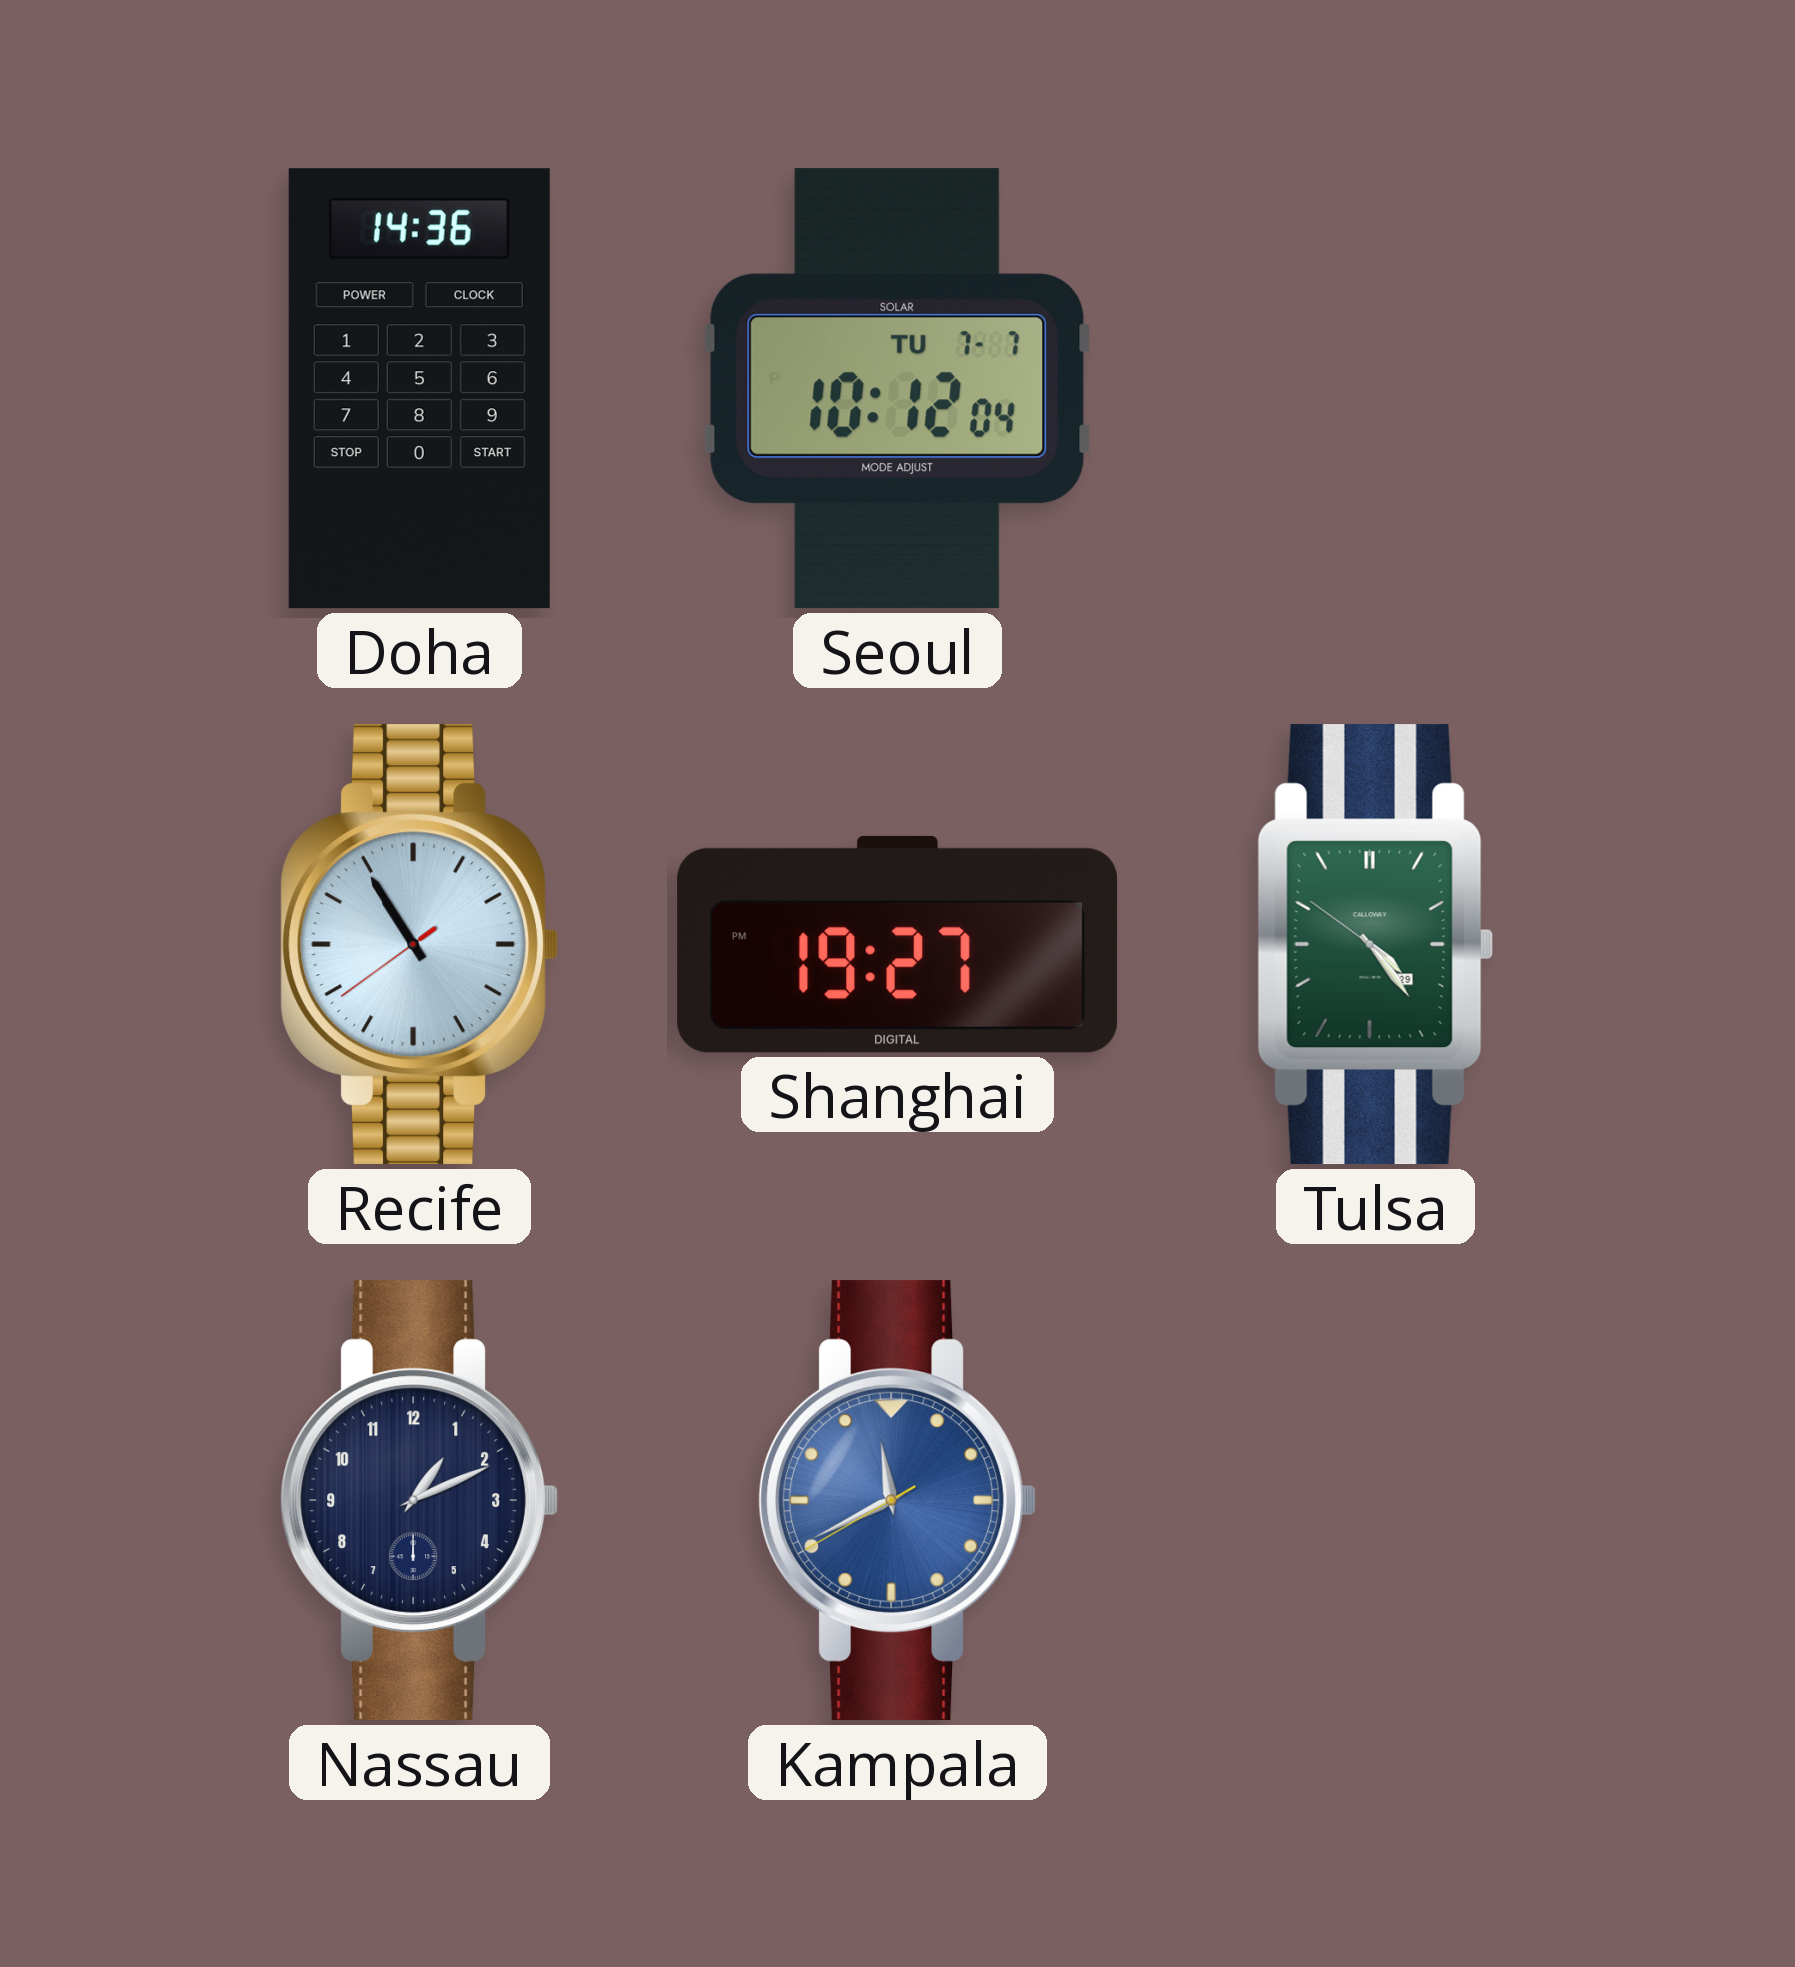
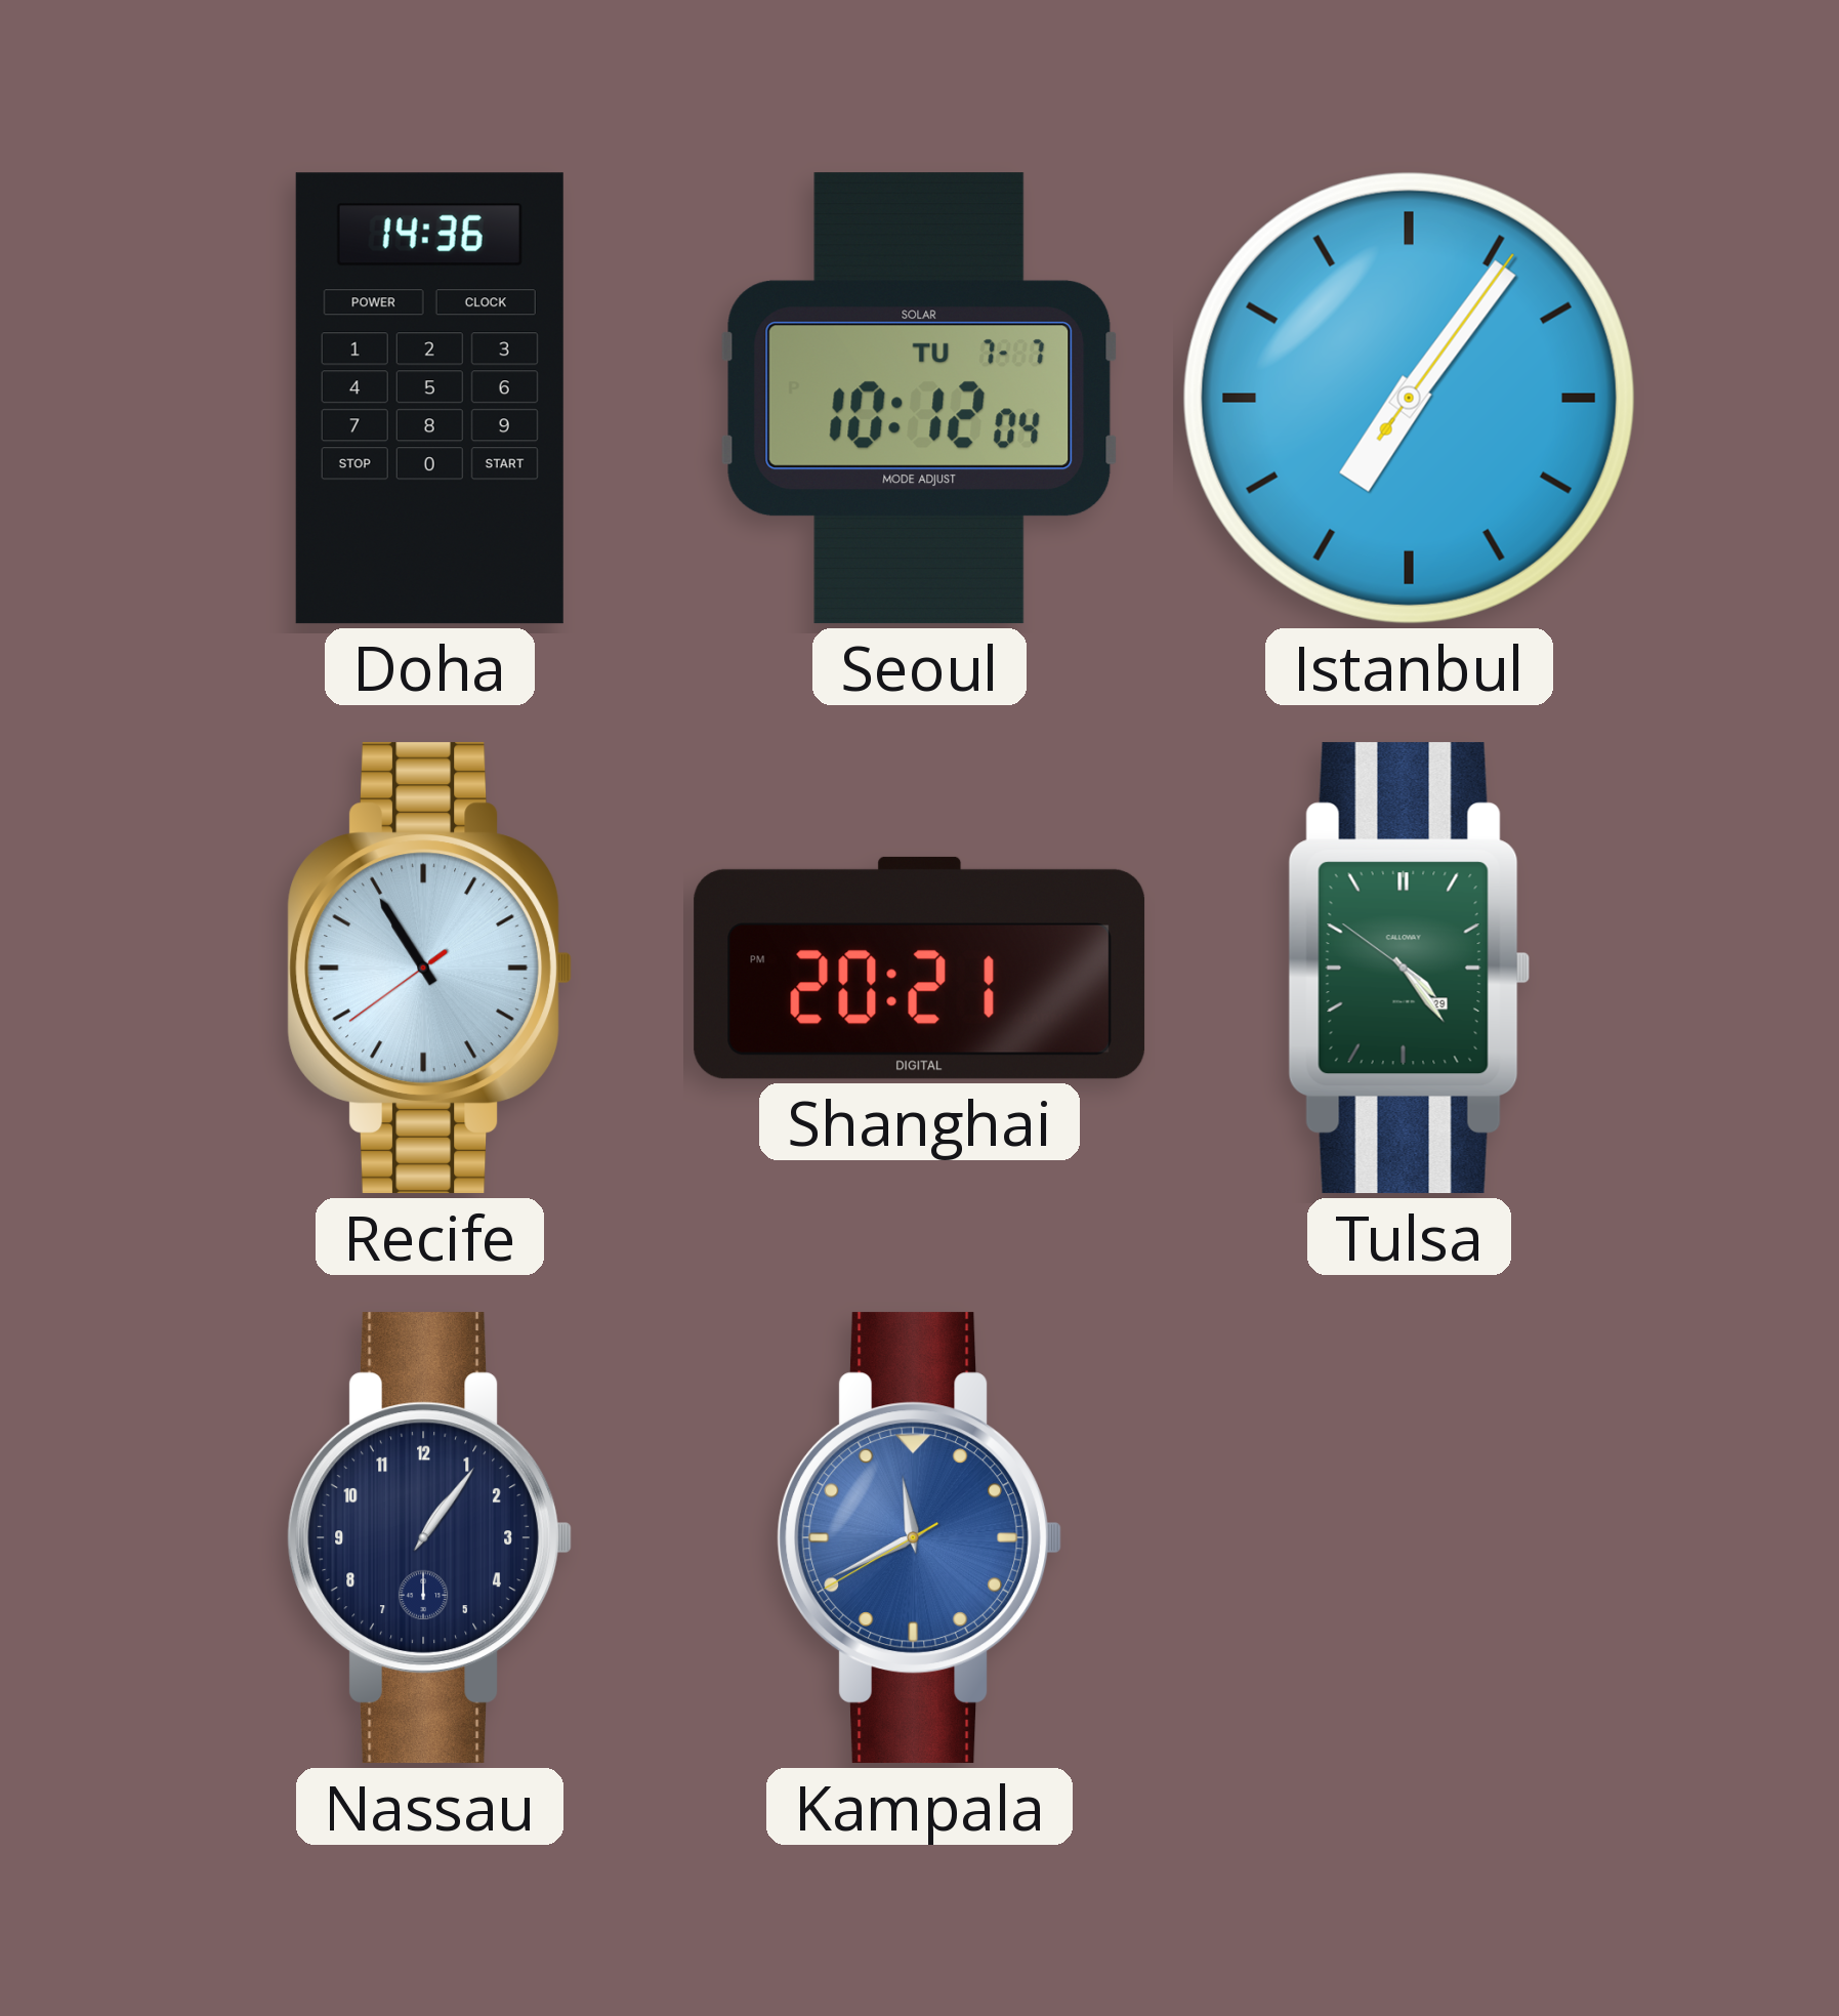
Istanbul: none -> 7:06
Shanghai: 19:27 -> 20:21
Nassau: 1:11 -> 1:06
